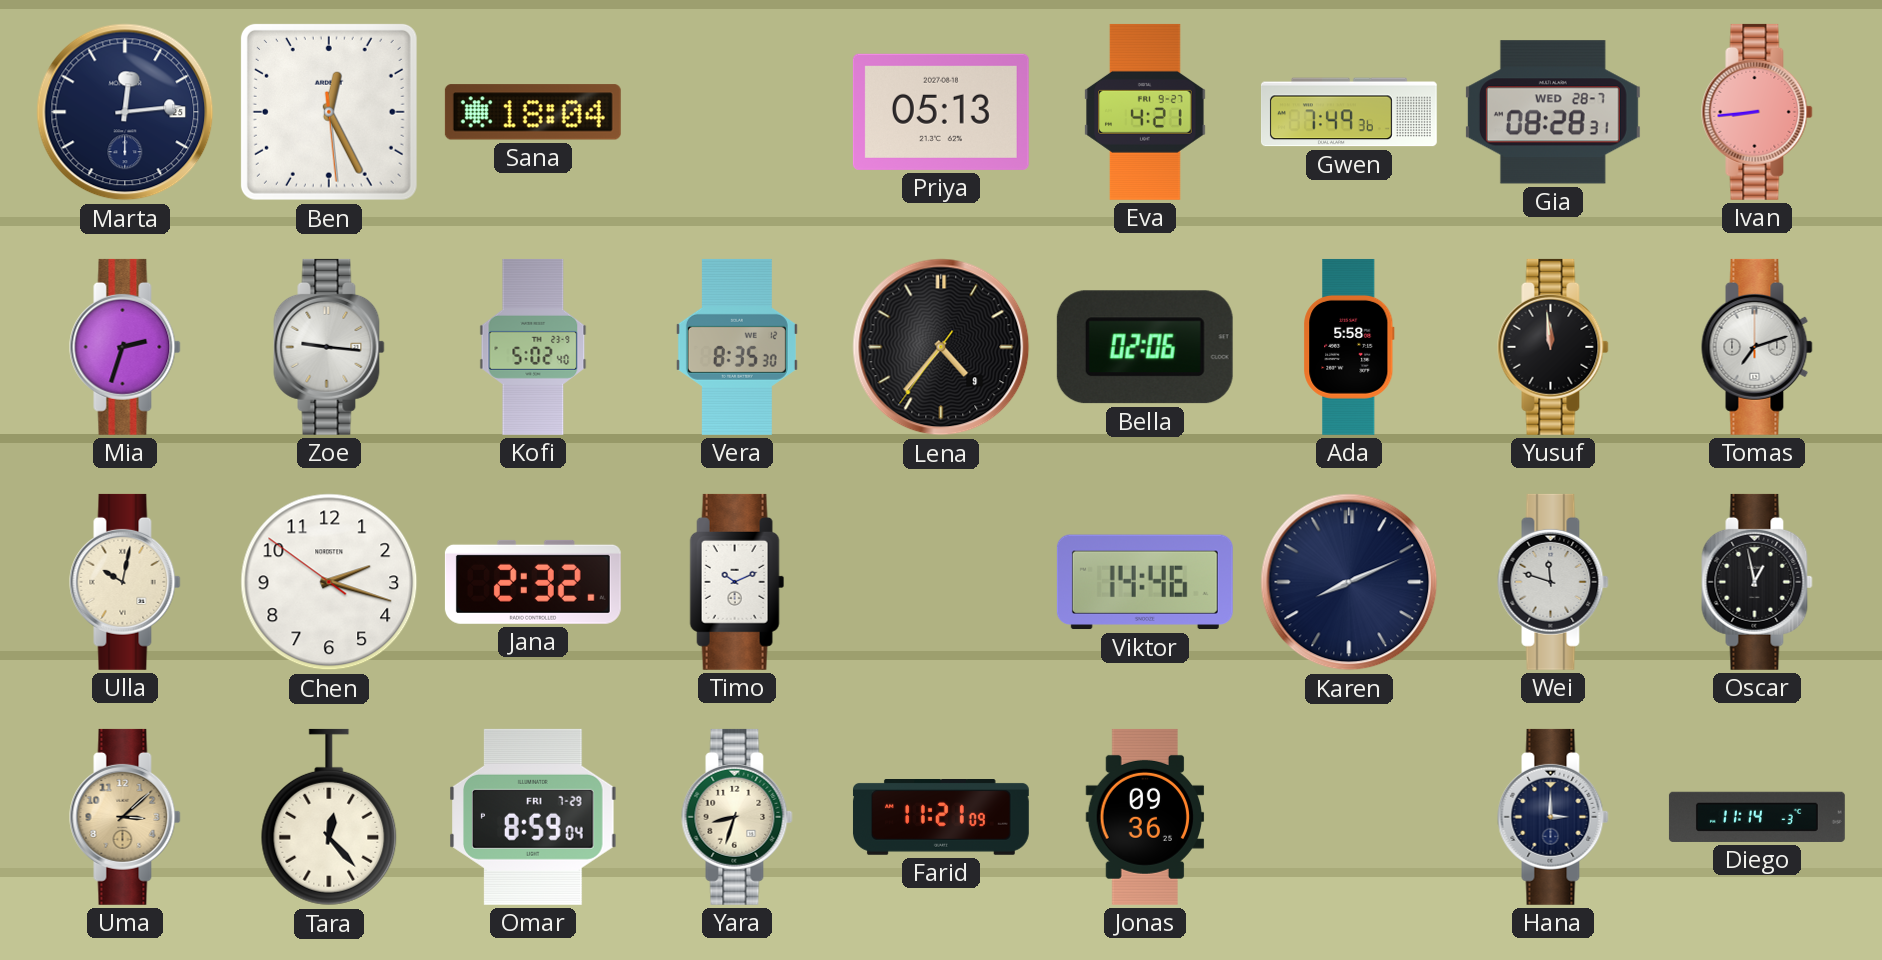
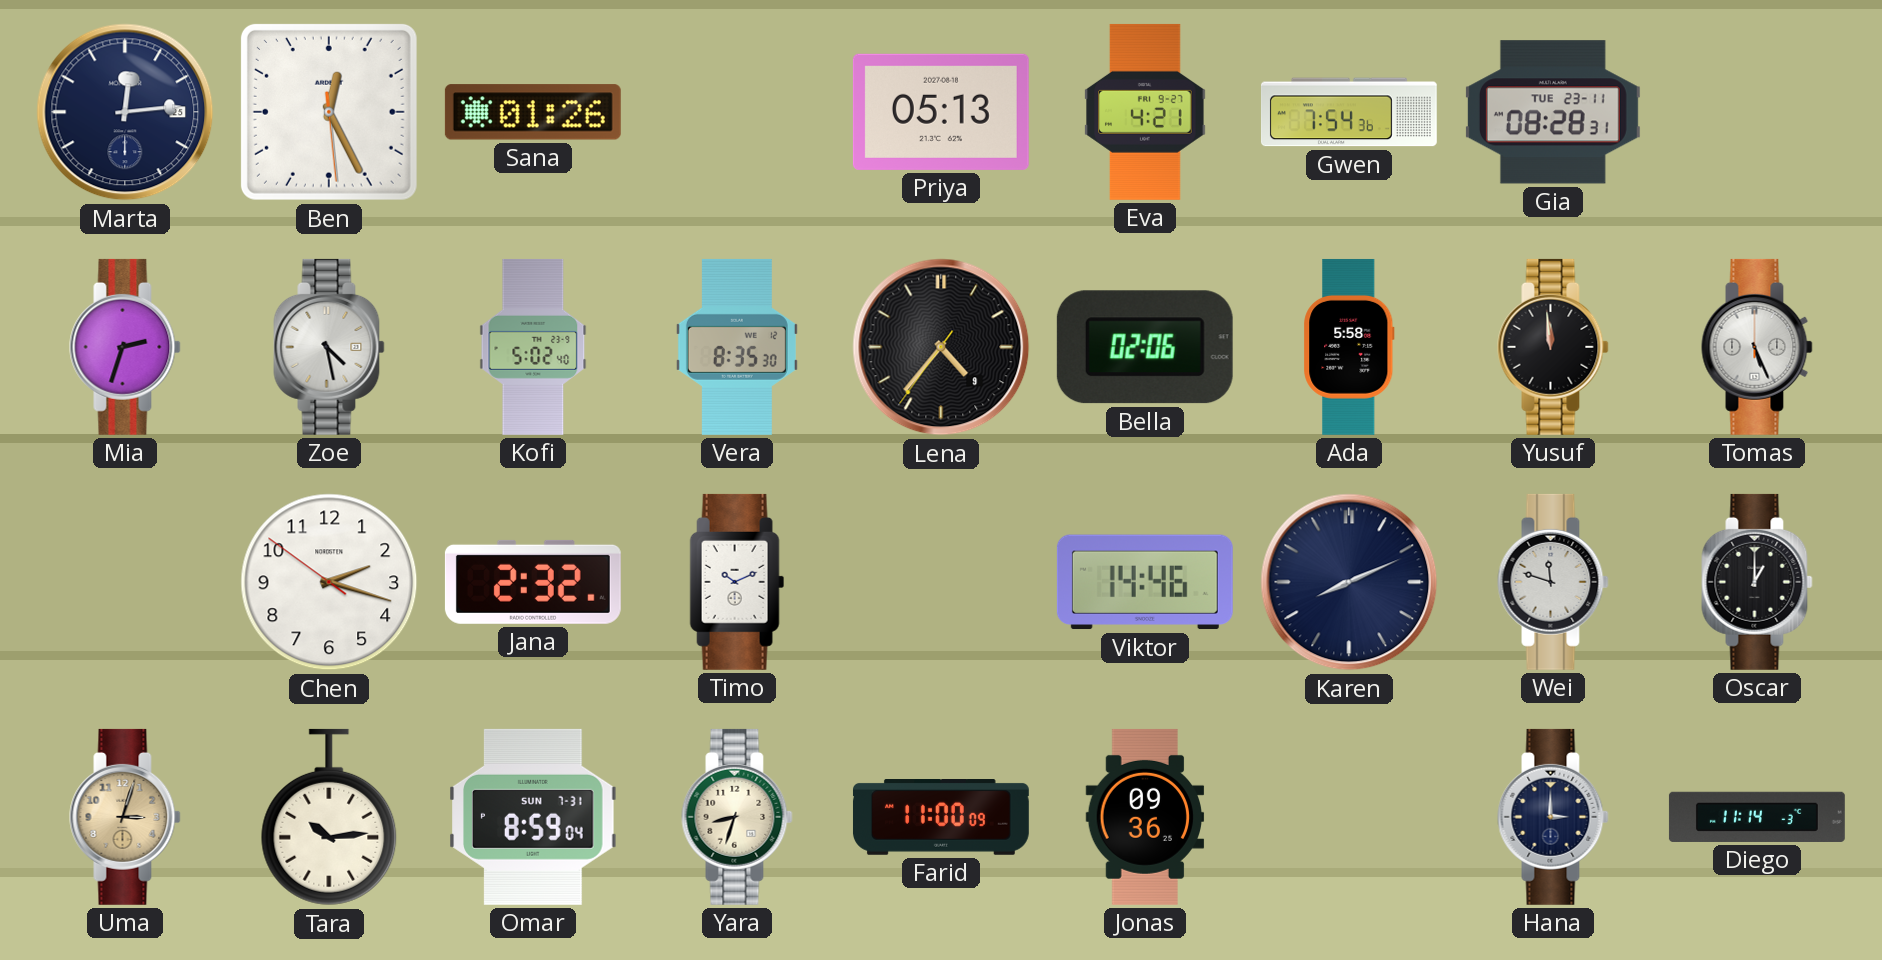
Sana: 18:04 -> 01:26
Gwen: 7:49 -> 7:54
Gia date: WED 28-7 -> TUE 23-11
Ivan: 8:44 -> none
Zoe: 9:16 -> 4:28
Tomas: 7:12 -> 5:26
Ulla: 10:02 -> none
Oscar: 12:58 -> 1:00
Uma: 3:08 -> 3:03
Tara: 12:23 -> 10:14
Omar date: FRI 7-29 -> SUN 7-31
Farid: 11:21 -> 11:00
